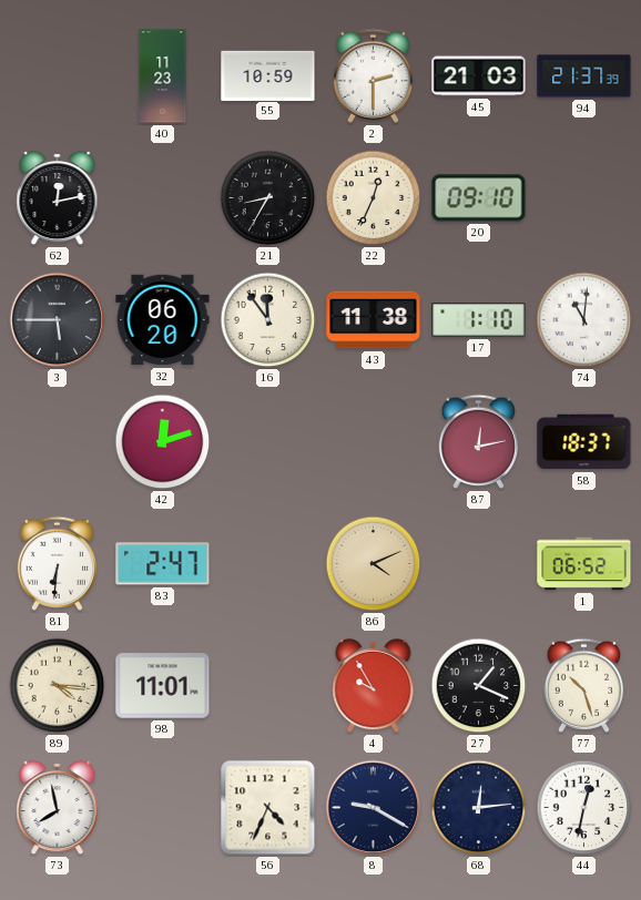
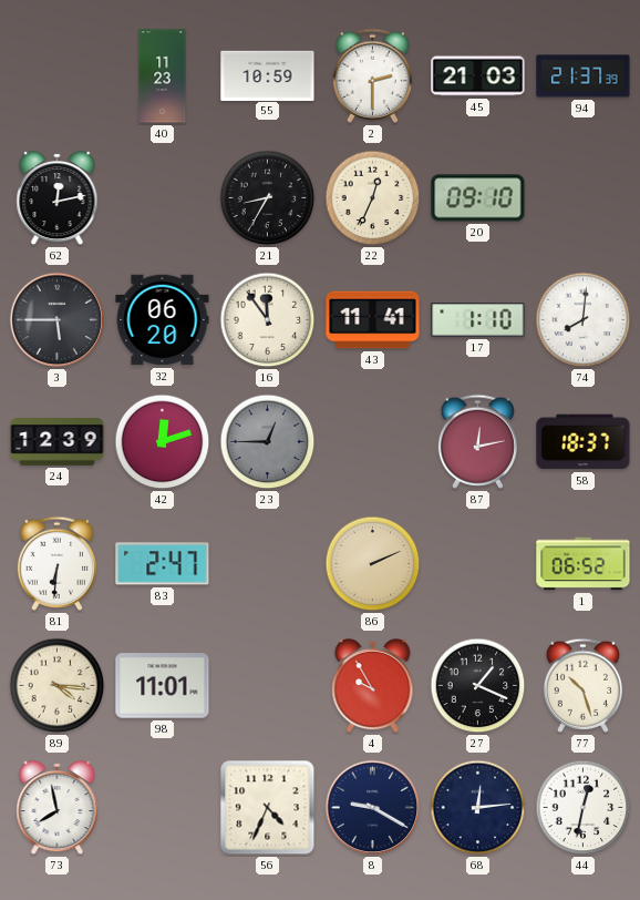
43: 11:38 -> 11:41
74: 11:01 -> 8:01
24: none -> 12:39
23: none -> 12:45
86: 4:11 -> 2:11
